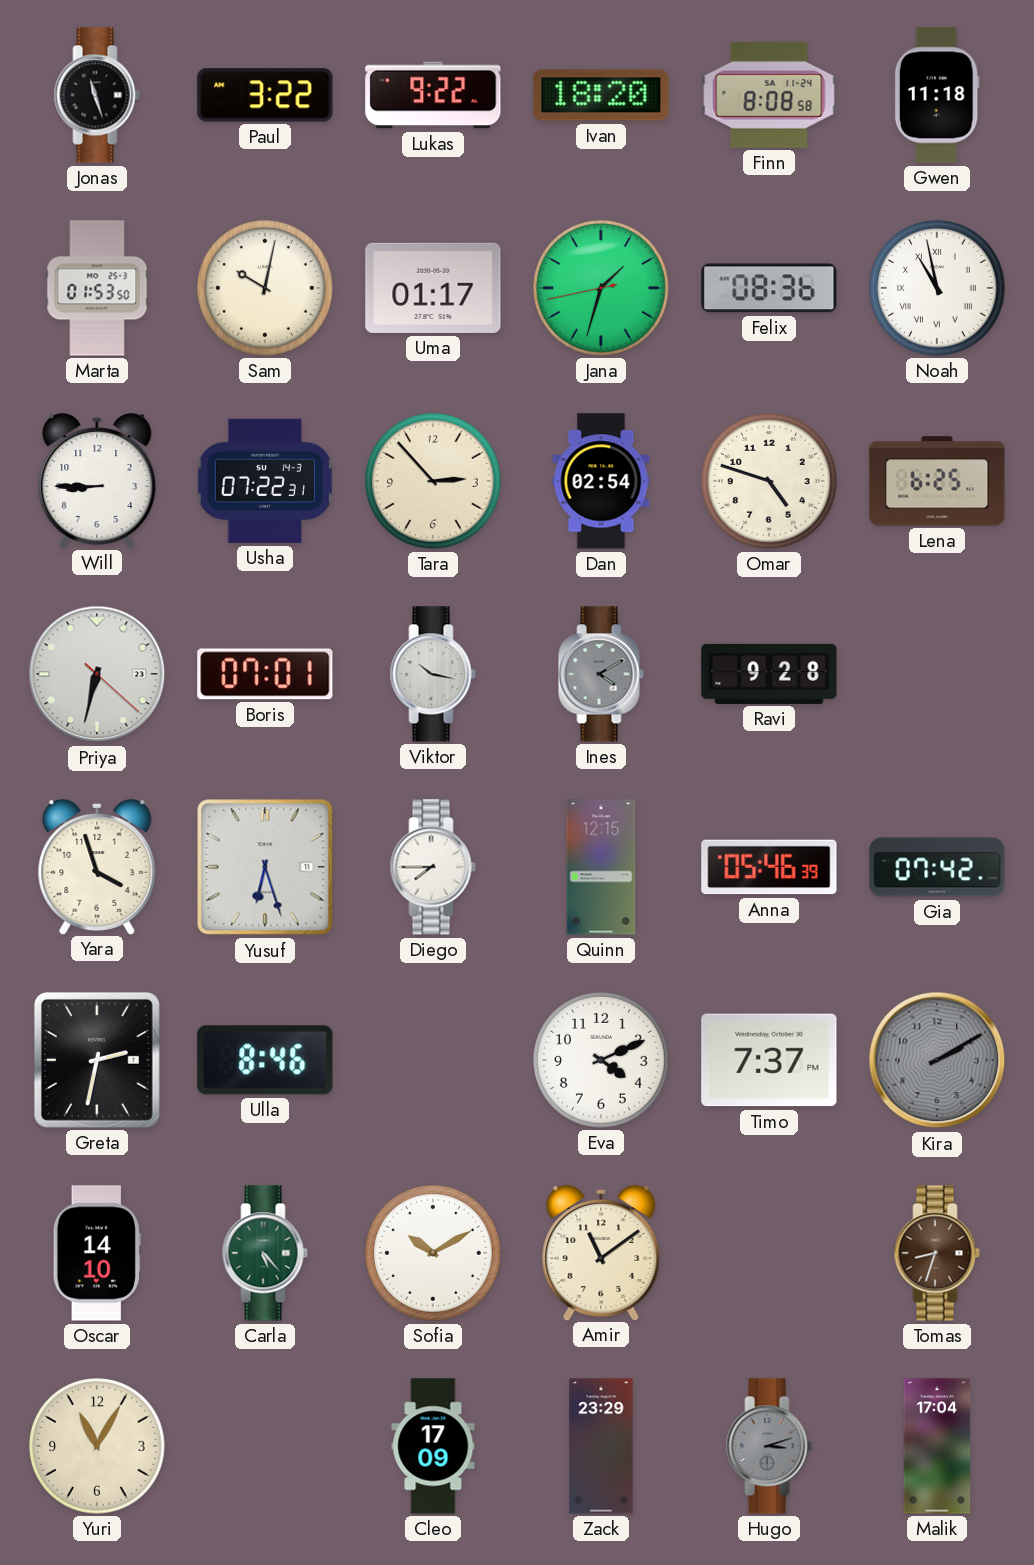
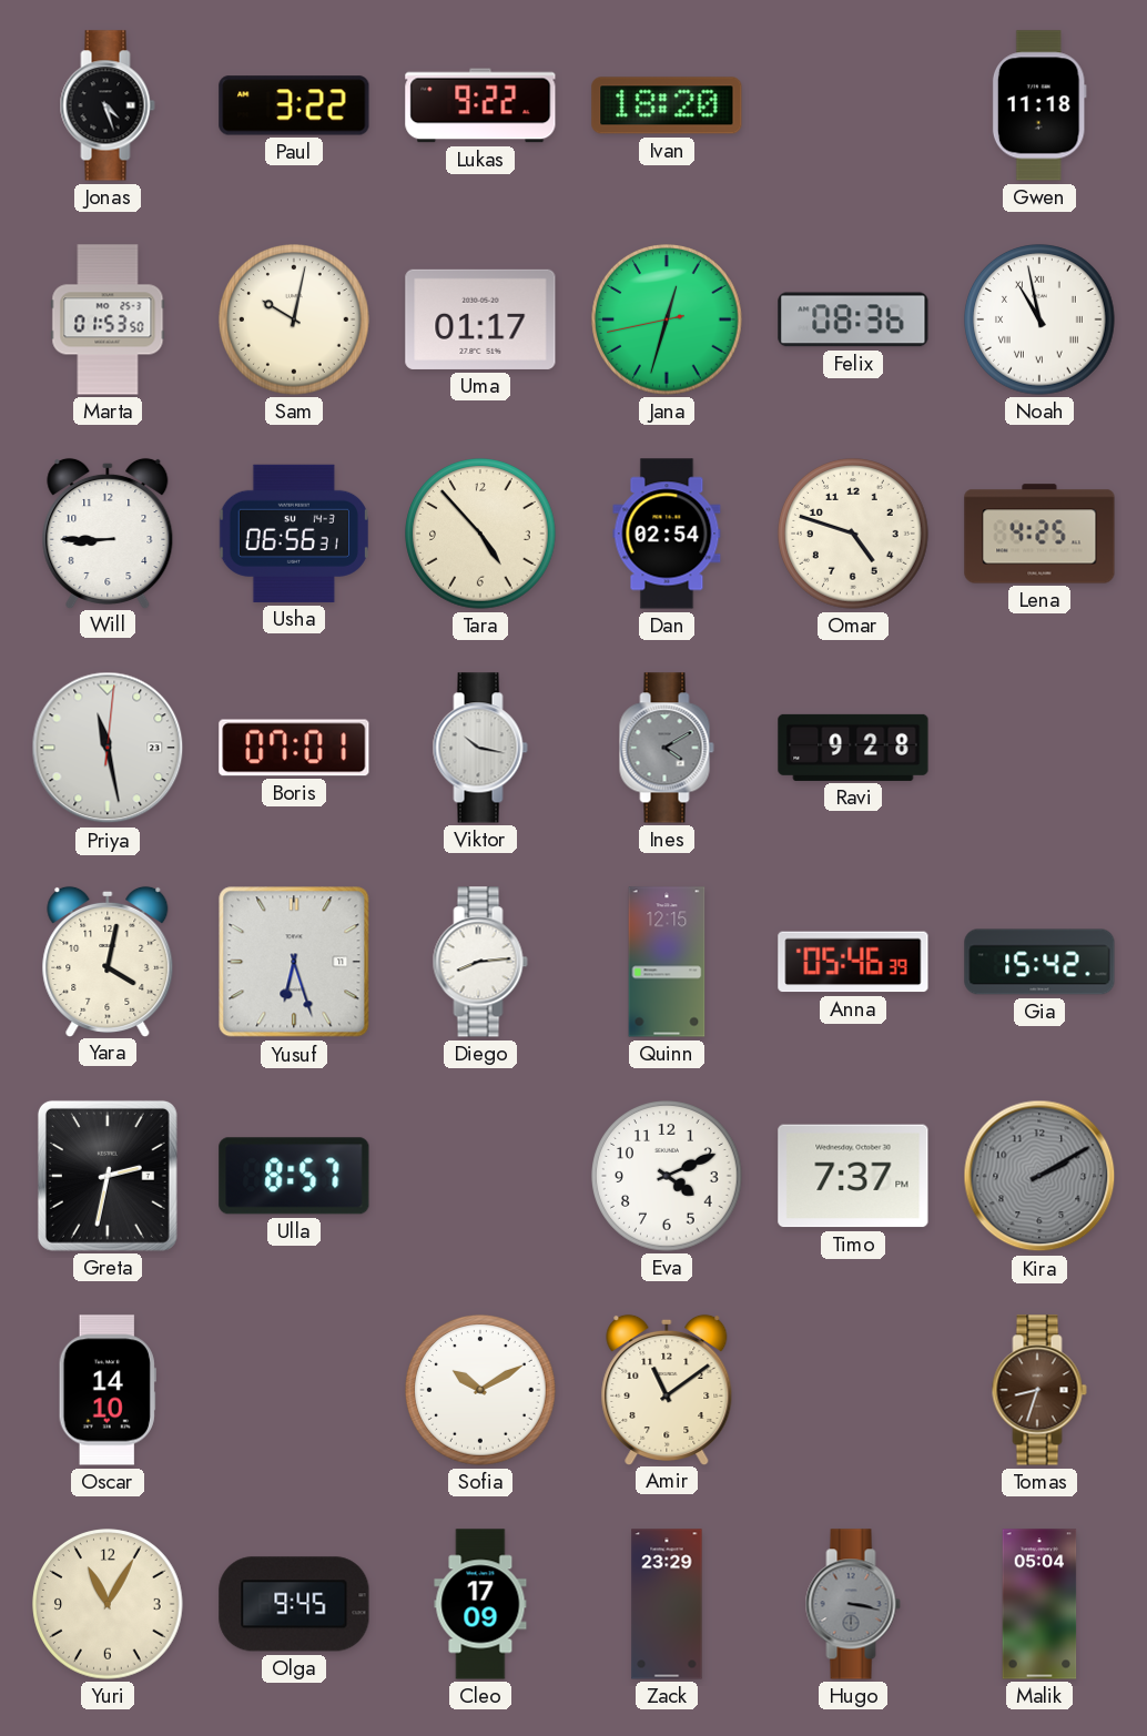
Jonas: 11:27 -> 4:27
Finn: 8:08 -> none
Jana: 1:32 -> 12:32
Usha: 07:22 -> 06:56
Tara: 2:53 -> 4:53
Lena: 6:25 -> 4:25
Priya: 6:32 -> 11:28
Yara: 3:57 -> 4:02
Diego: 7:45 -> 8:14
Gia: 07:42 -> 15:42
Ulla: 8:46 -> 8:57
Carla: 5:23 -> none
Olga: none -> 9:45
Hugo: 3:12 -> 3:17
Malik: 17:04 -> 05:04
